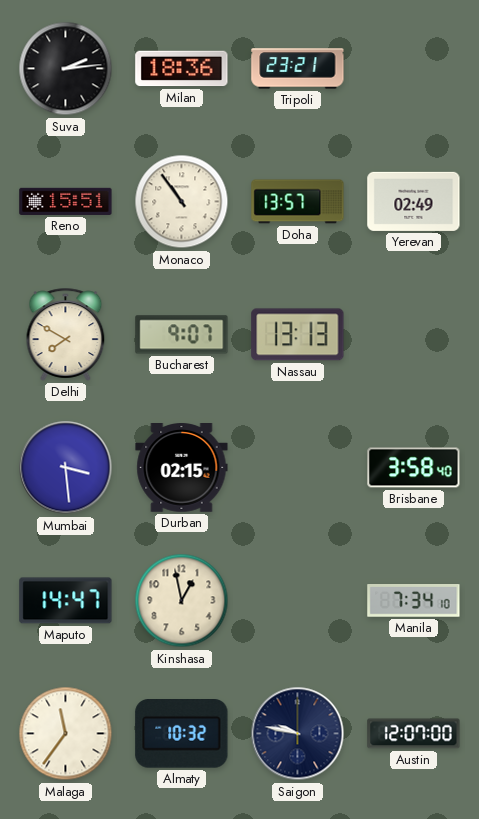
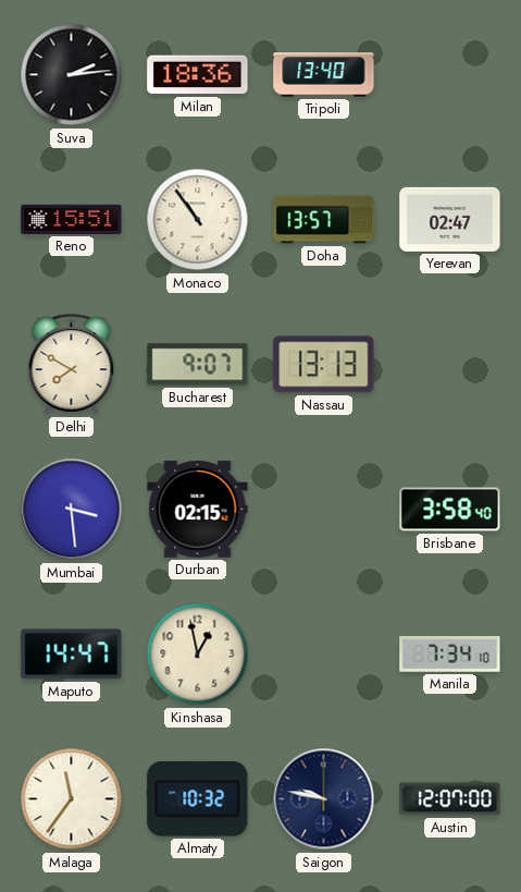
Tripoli: 23:21 -> 13:40
Yerevan: 02:49 -> 02:47
